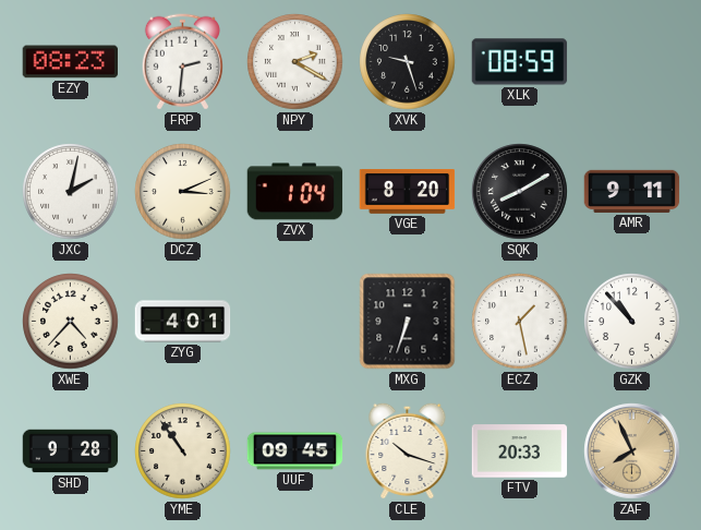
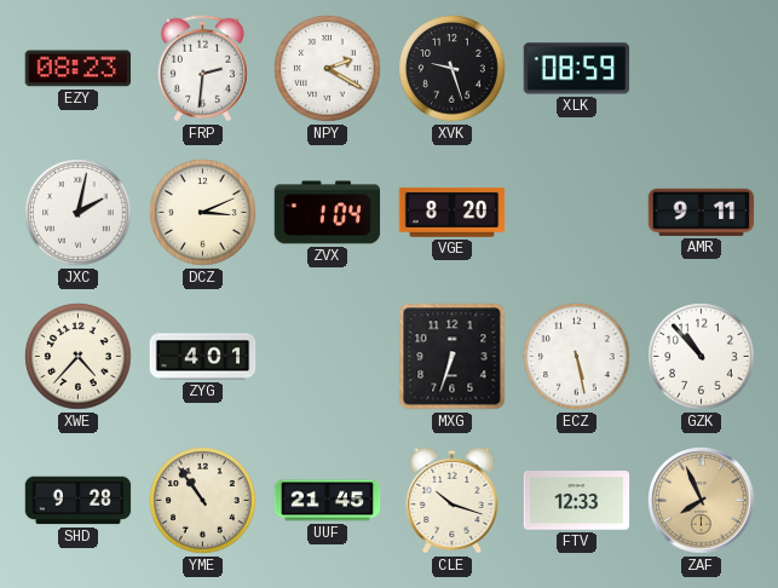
SQK: 8:10 -> none
ECZ: 1:28 -> 5:28
UUF: 09:45 -> 21:45
FTV: 20:33 -> 12:33
